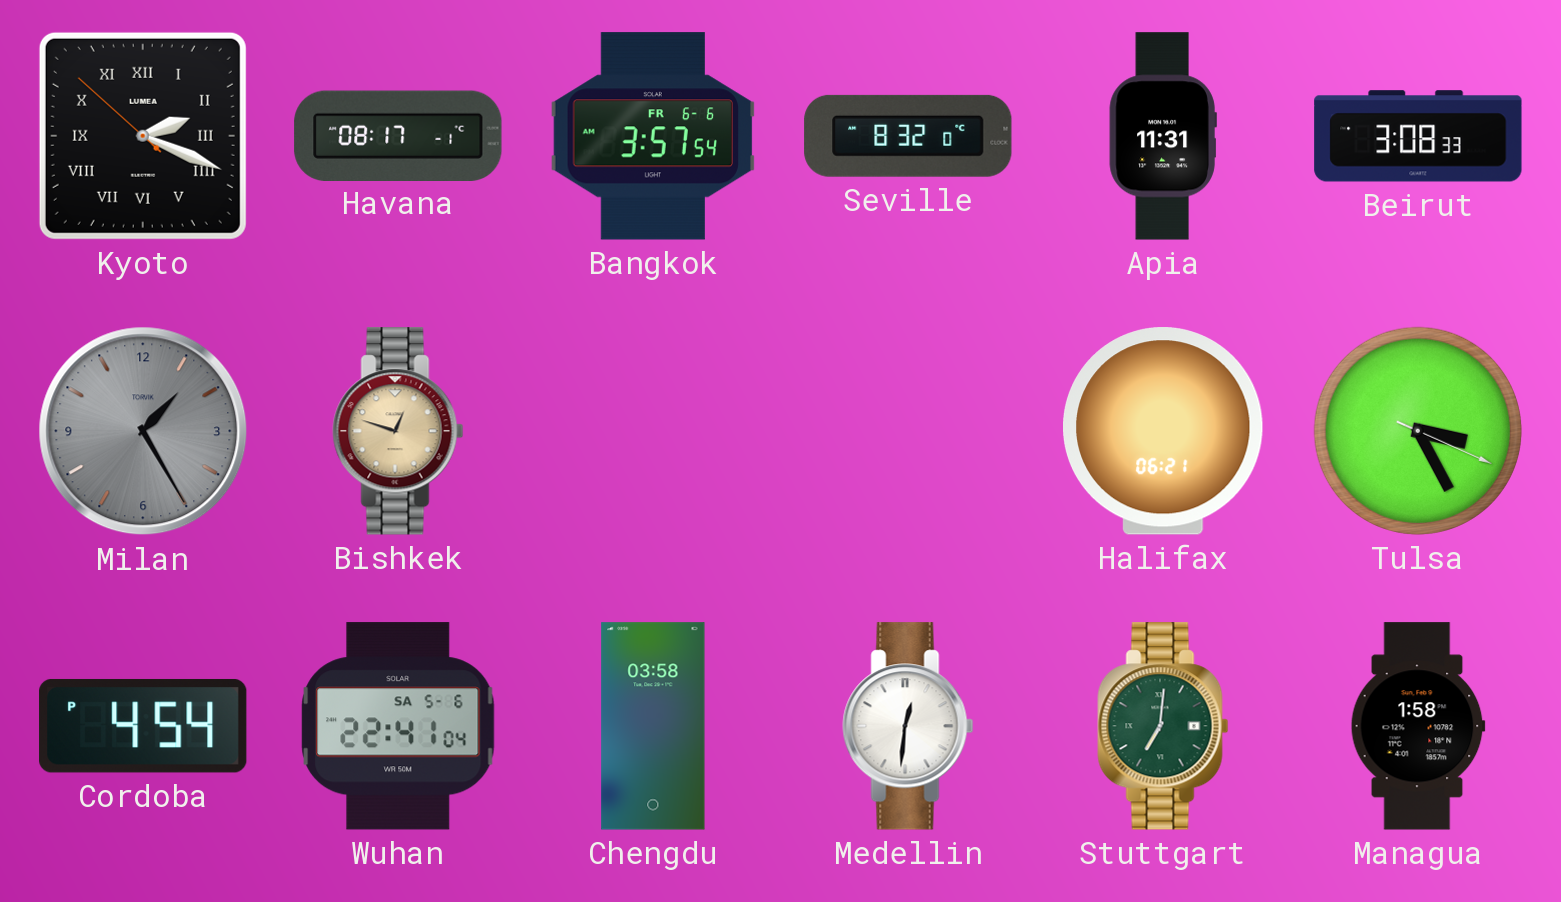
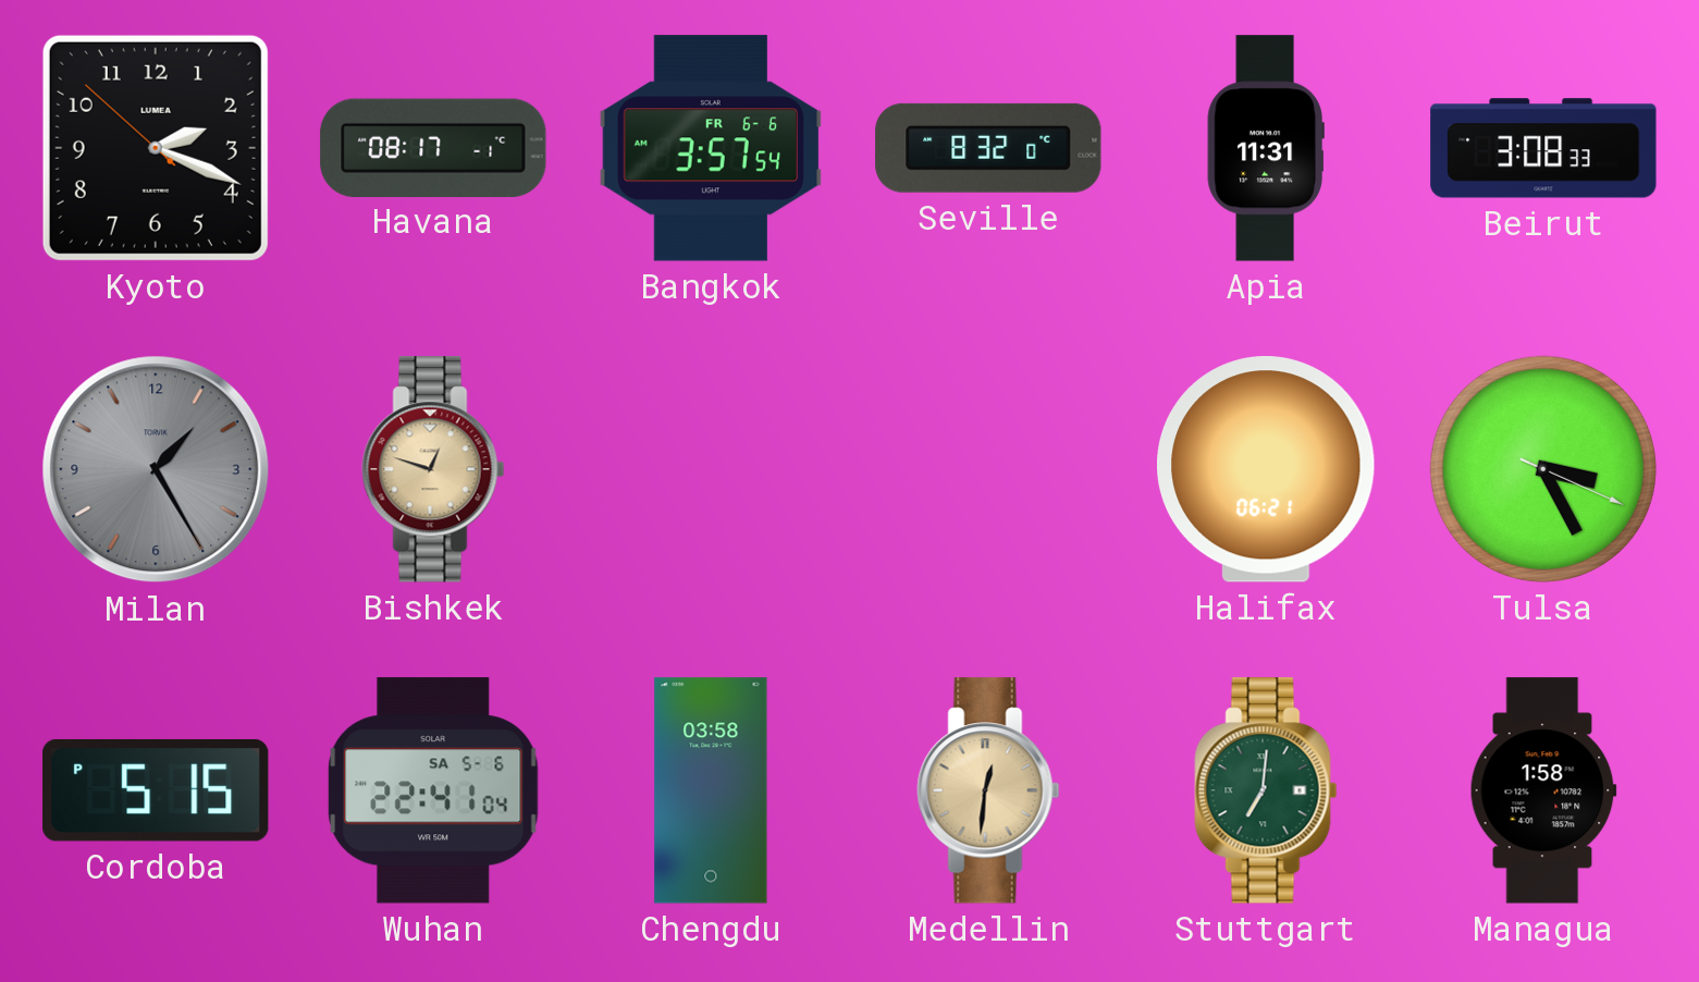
Kyoto numerals: Roman -> Arabic
Cordoba: 4:54 -> 5:15
Medellin dial: white -> champagne
